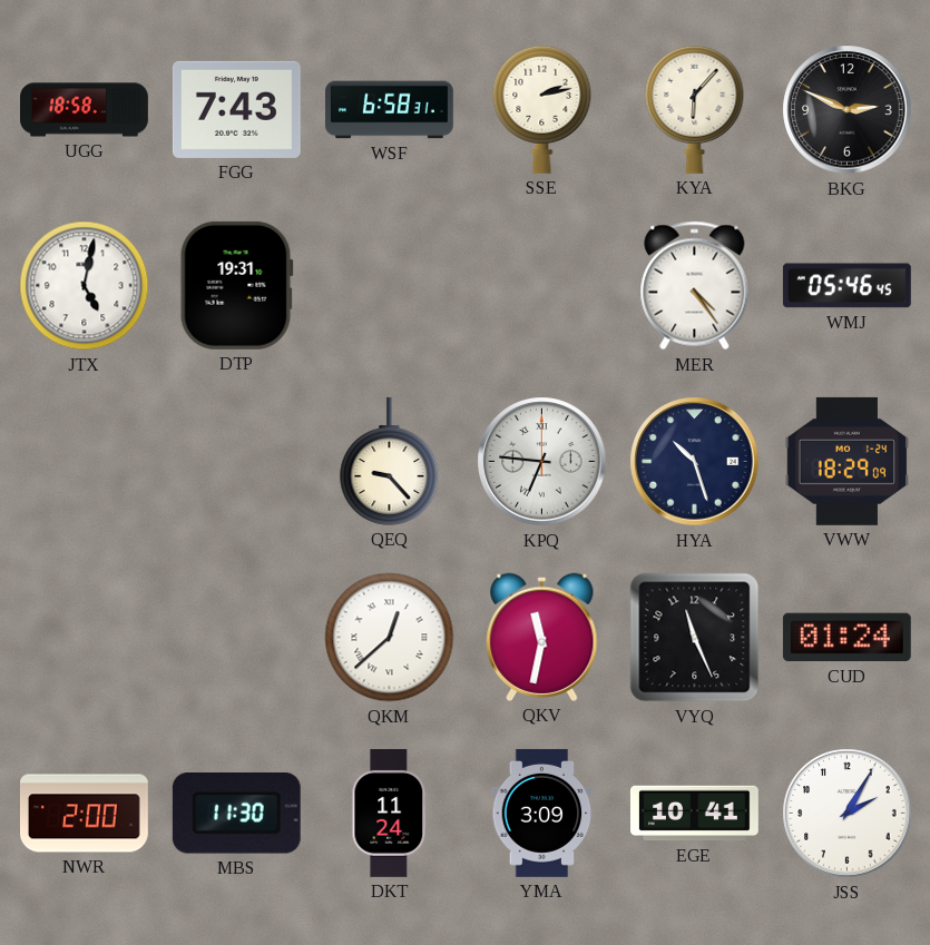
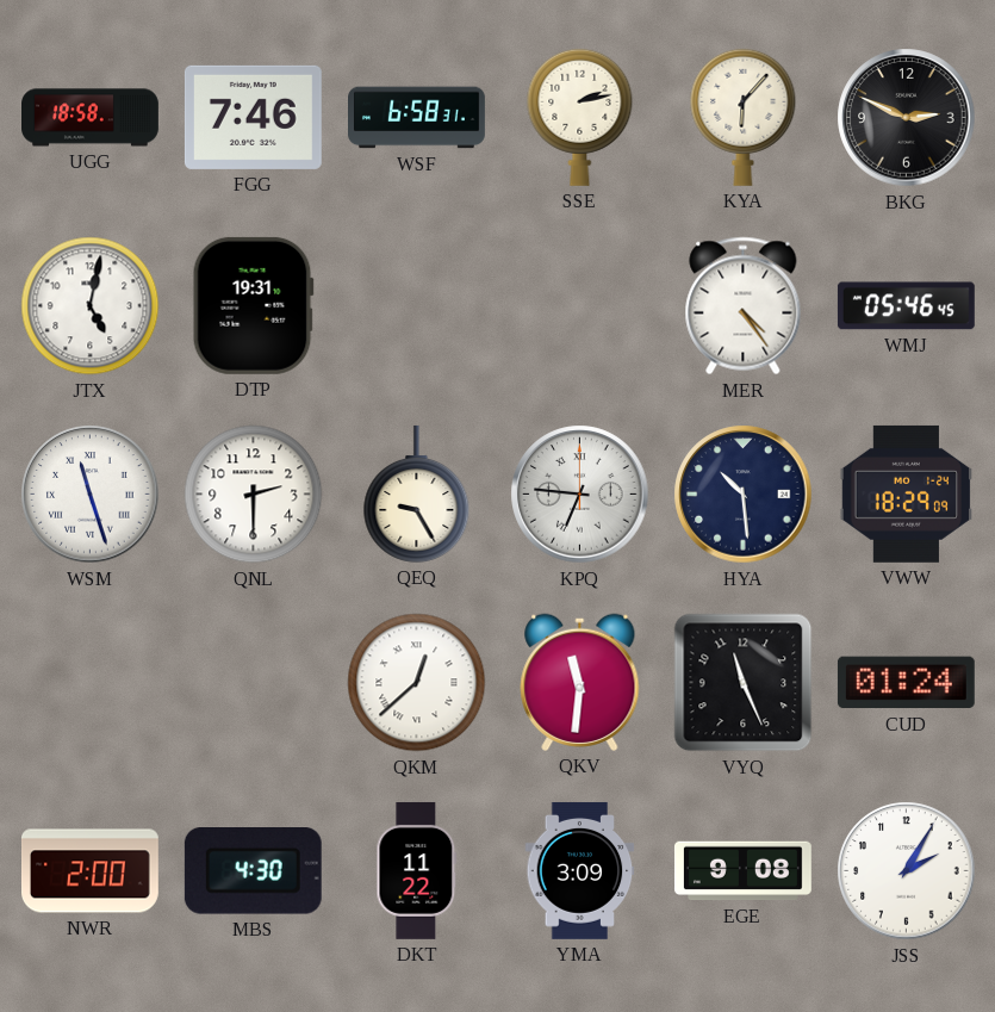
FGG: 7:43 -> 7:46
WSM: none -> 11:27
QNL: none -> 2:30
QEQ: 9:23 -> 9:25
HYA: 10:27 -> 10:29
QKV: 11:32 -> 11:31
MBS: 11:30 -> 4:30
DKT: 11:24 -> 11:22
EGE: 10:41 -> 9:08
